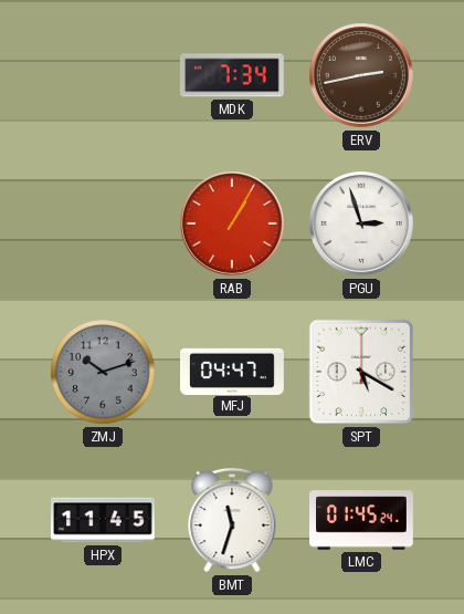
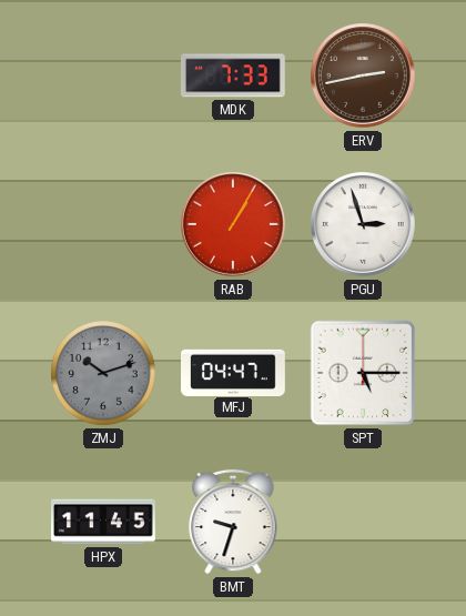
MDK: 7:34 -> 7:33
SPT: 5:20 -> 5:15
BMT: 11:33 -> 9:33
LMC: 01:45 -> none
